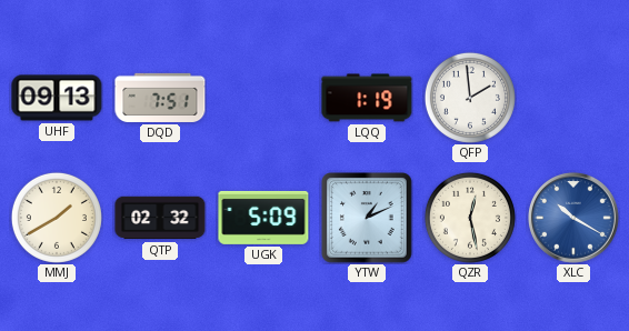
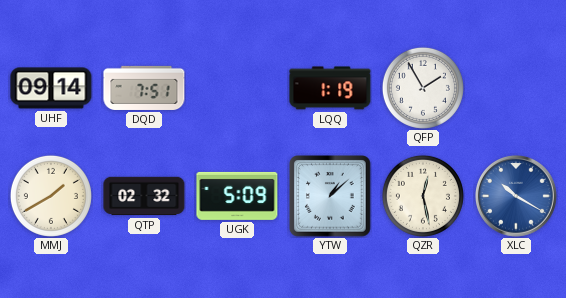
UHF: 09:13 -> 09:14
QFP: 1:59 -> 1:55
YTW: 1:11 -> 1:08
